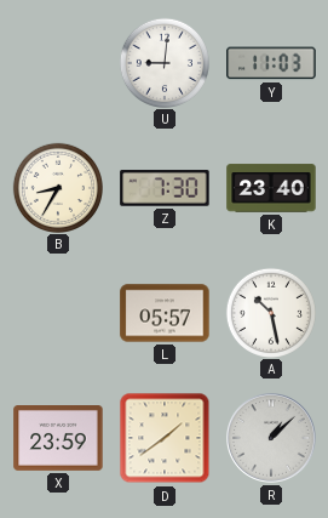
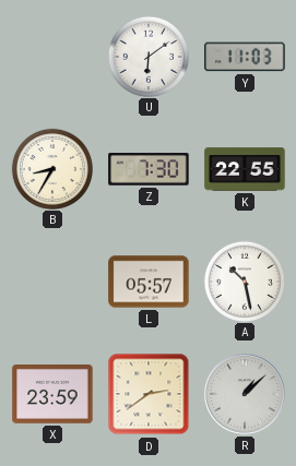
U: 9:01 -> 6:09
K: 23:40 -> 22:55
D: 1:39 -> 2:39
